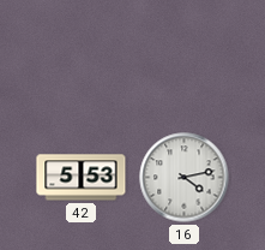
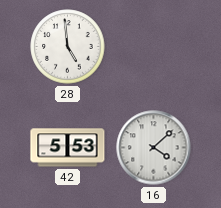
28: none -> 4:59
16: 4:13 -> 4:08
